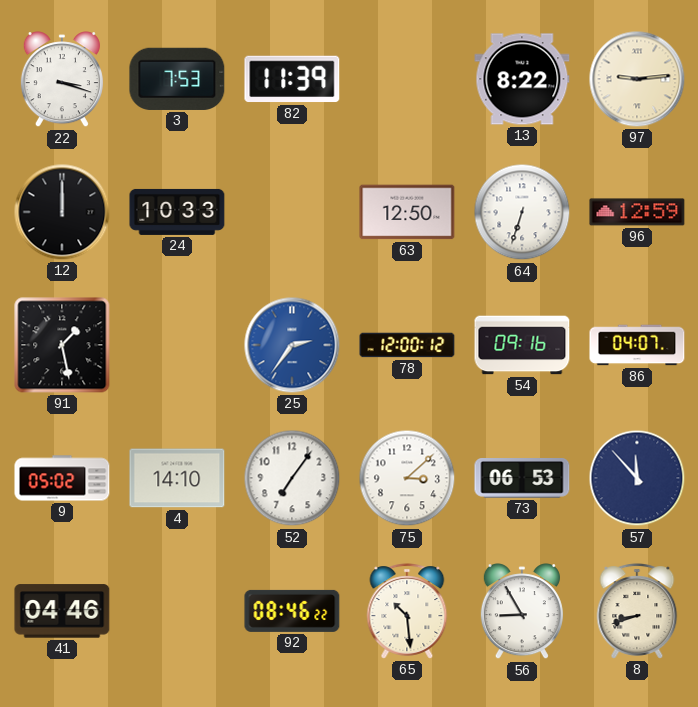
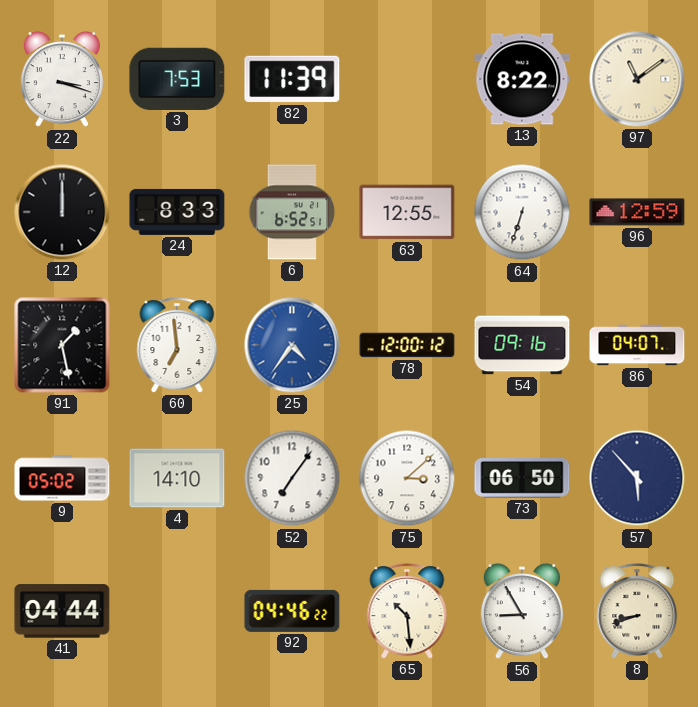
97: 9:14 -> 11:09
24: 10:33 -> 8:33
6: none -> 6:52
63: 12:50 -> 12:55
60: none -> 6:59
25: 2:36 -> 4:36
73: 06:53 -> 06:50
57: 11:53 -> 5:53
41: 04:46 -> 04:44
92: 08:46 -> 04:46
